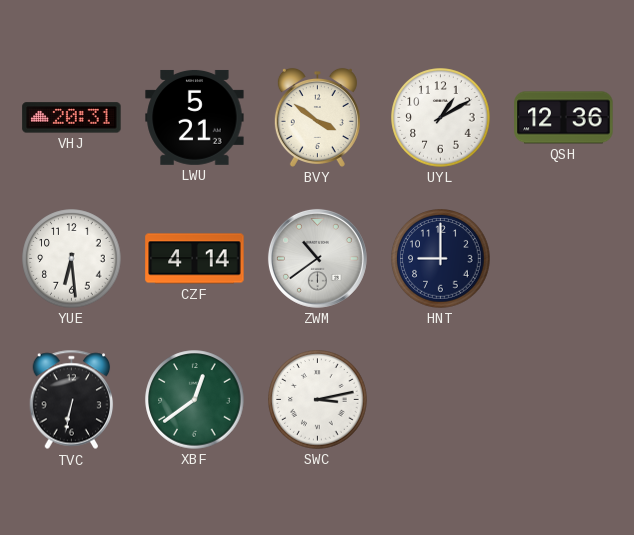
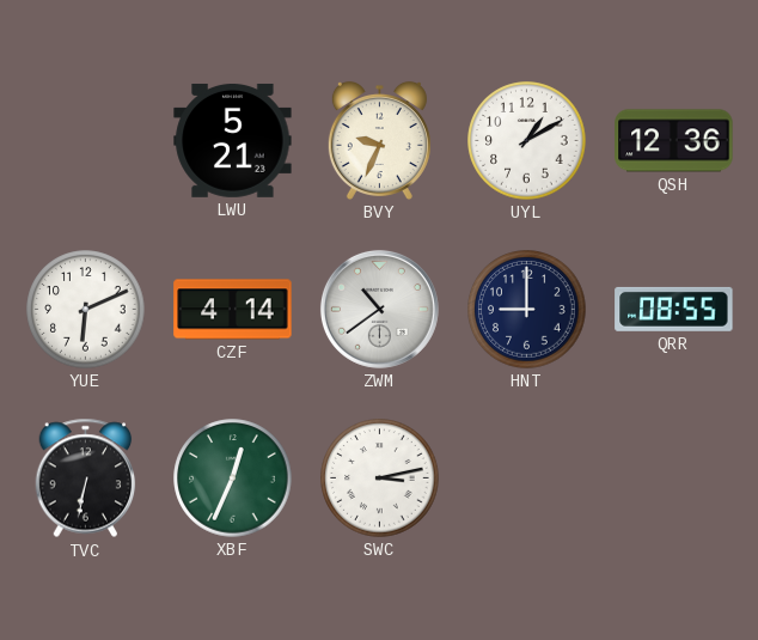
VHJ: 20:31 -> none
BVY: 3:51 -> 9:34
YUE: 6:29 -> 6:11
QRR: none -> 08:55
XBF: 12:39 -> 12:34
